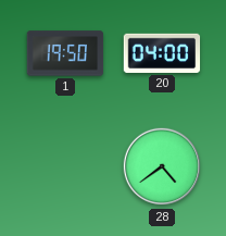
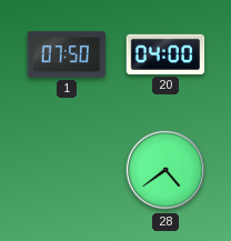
1: 19:50 -> 07:50
